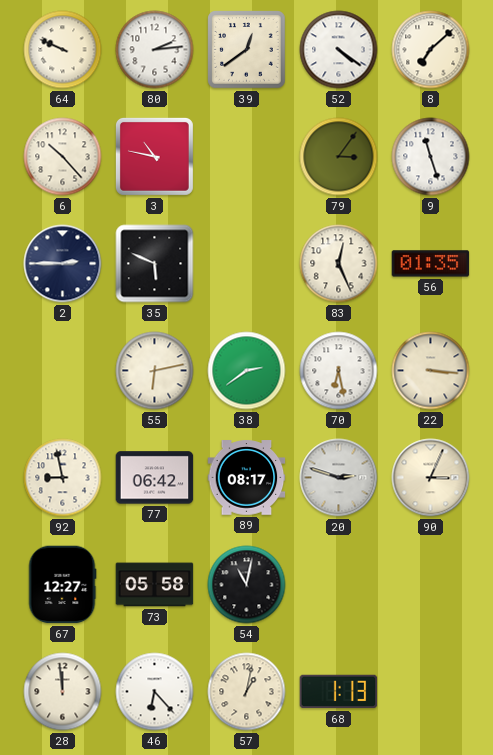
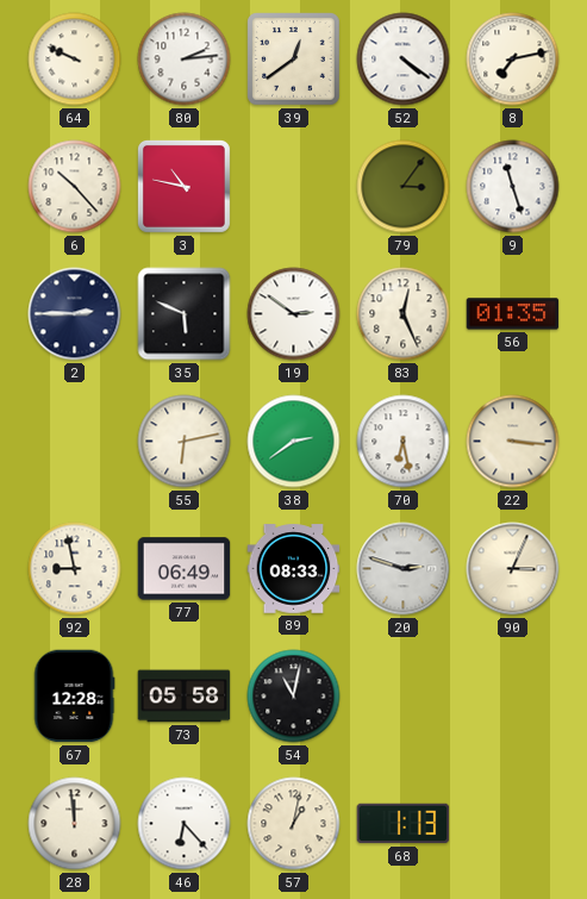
8: 7:08 -> 7:13
19: none -> 2:51
77: 06:42 -> 06:49
89: 08:17 -> 08:33
67: 12:27 -> 12:28
